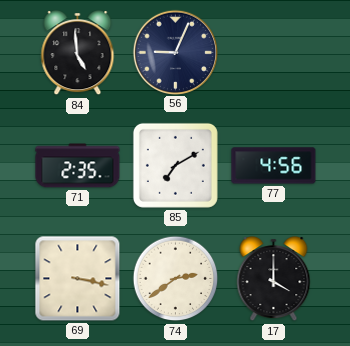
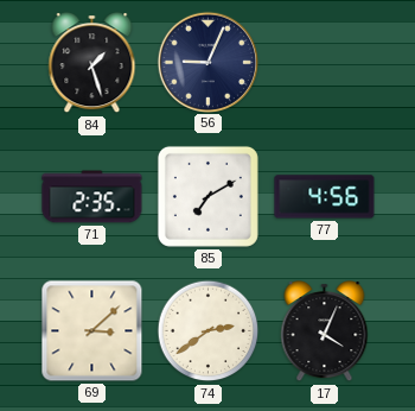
84: 4:59 -> 1:27
69: 3:17 -> 3:08
17: 4:00 -> 4:04
